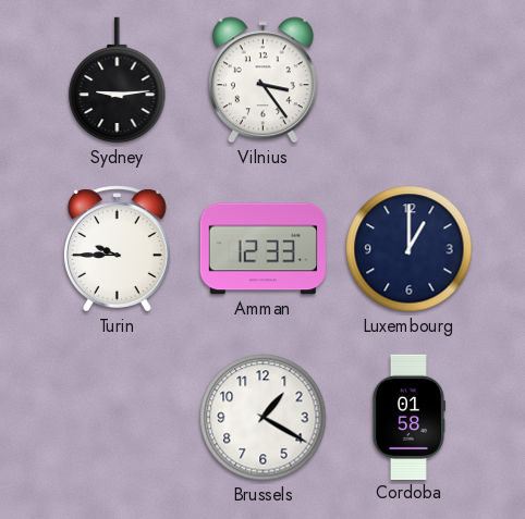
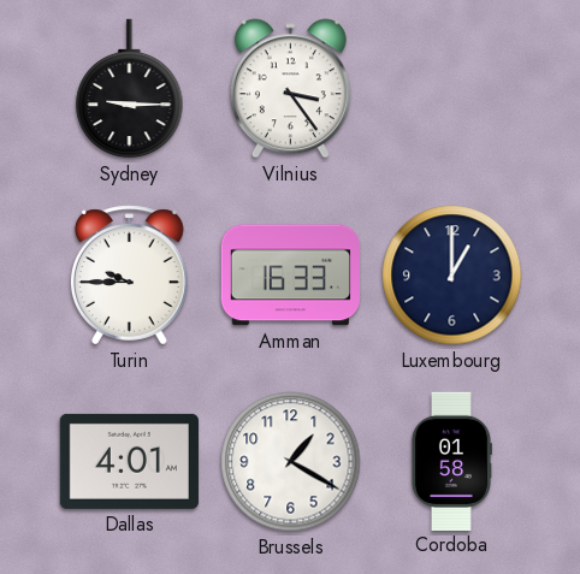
Sydney: 9:14 -> 9:15
Amman: 12:33 -> 16:33
Dallas: none -> 4:01
